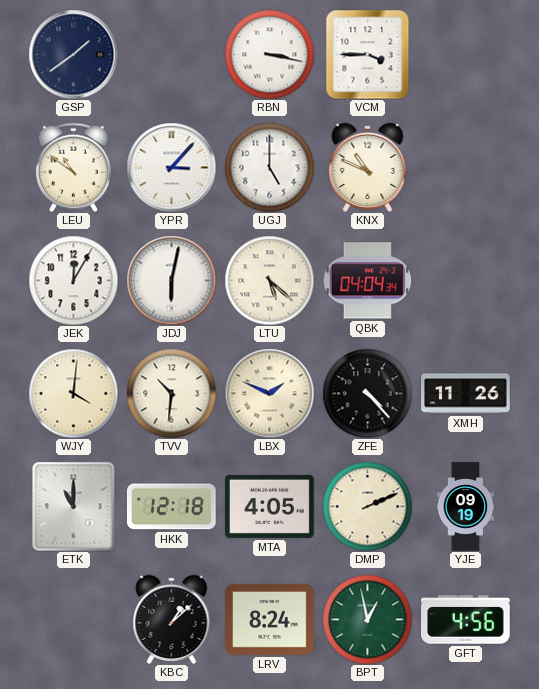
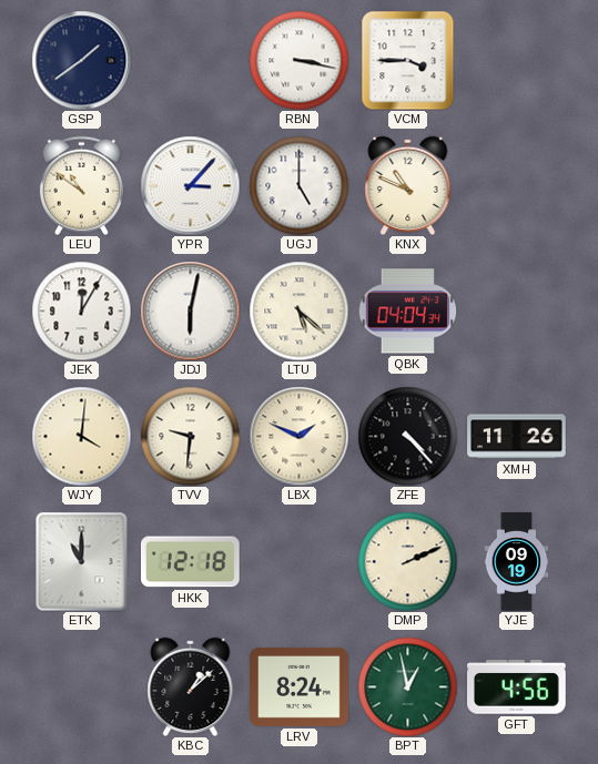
TVV: 10:31 -> 9:31
MTA: 4:05 -> none
